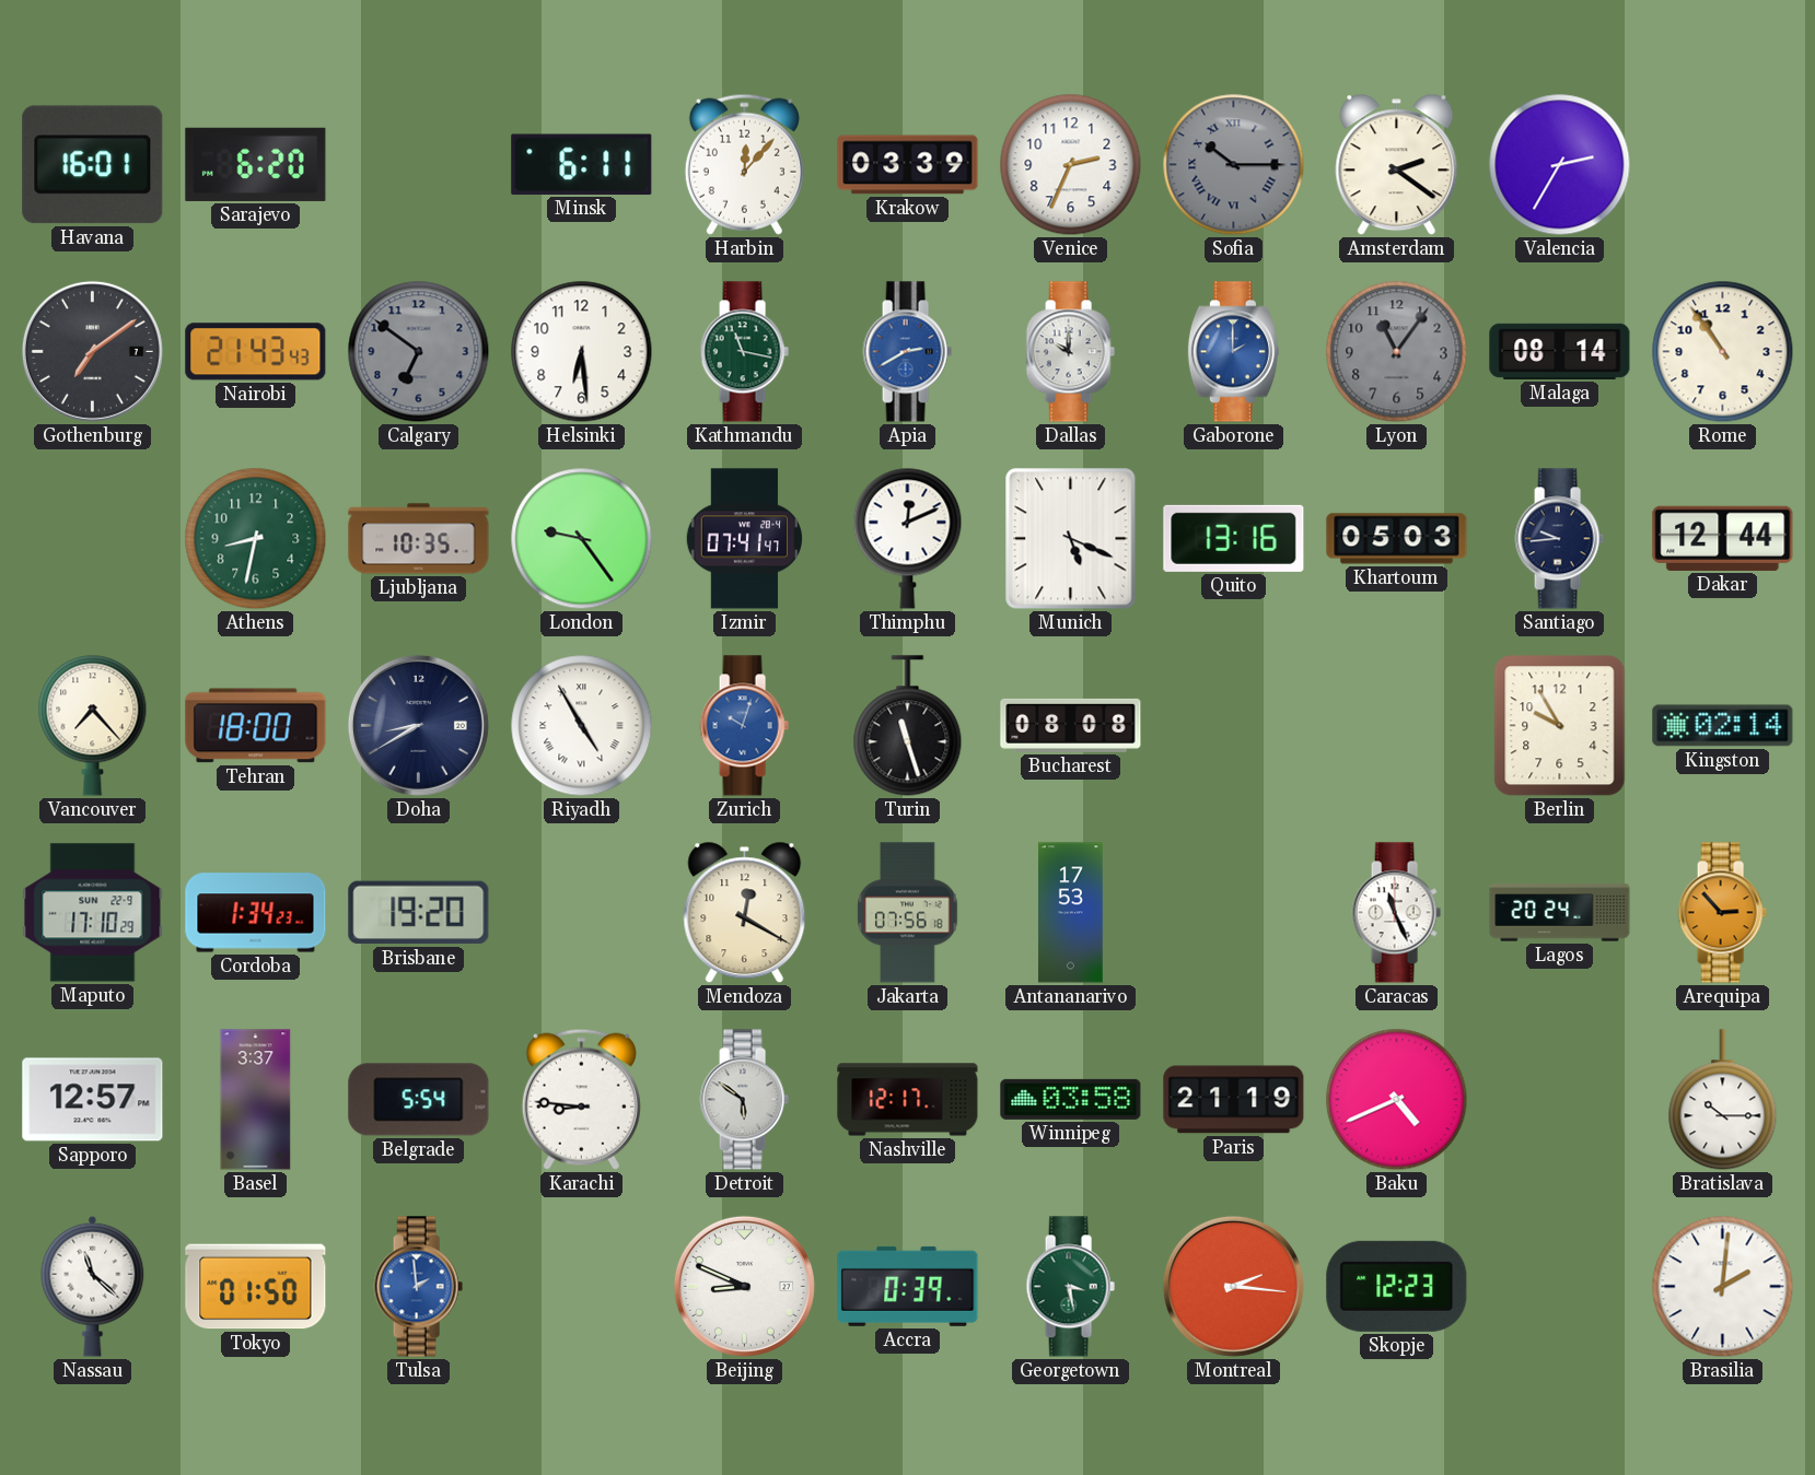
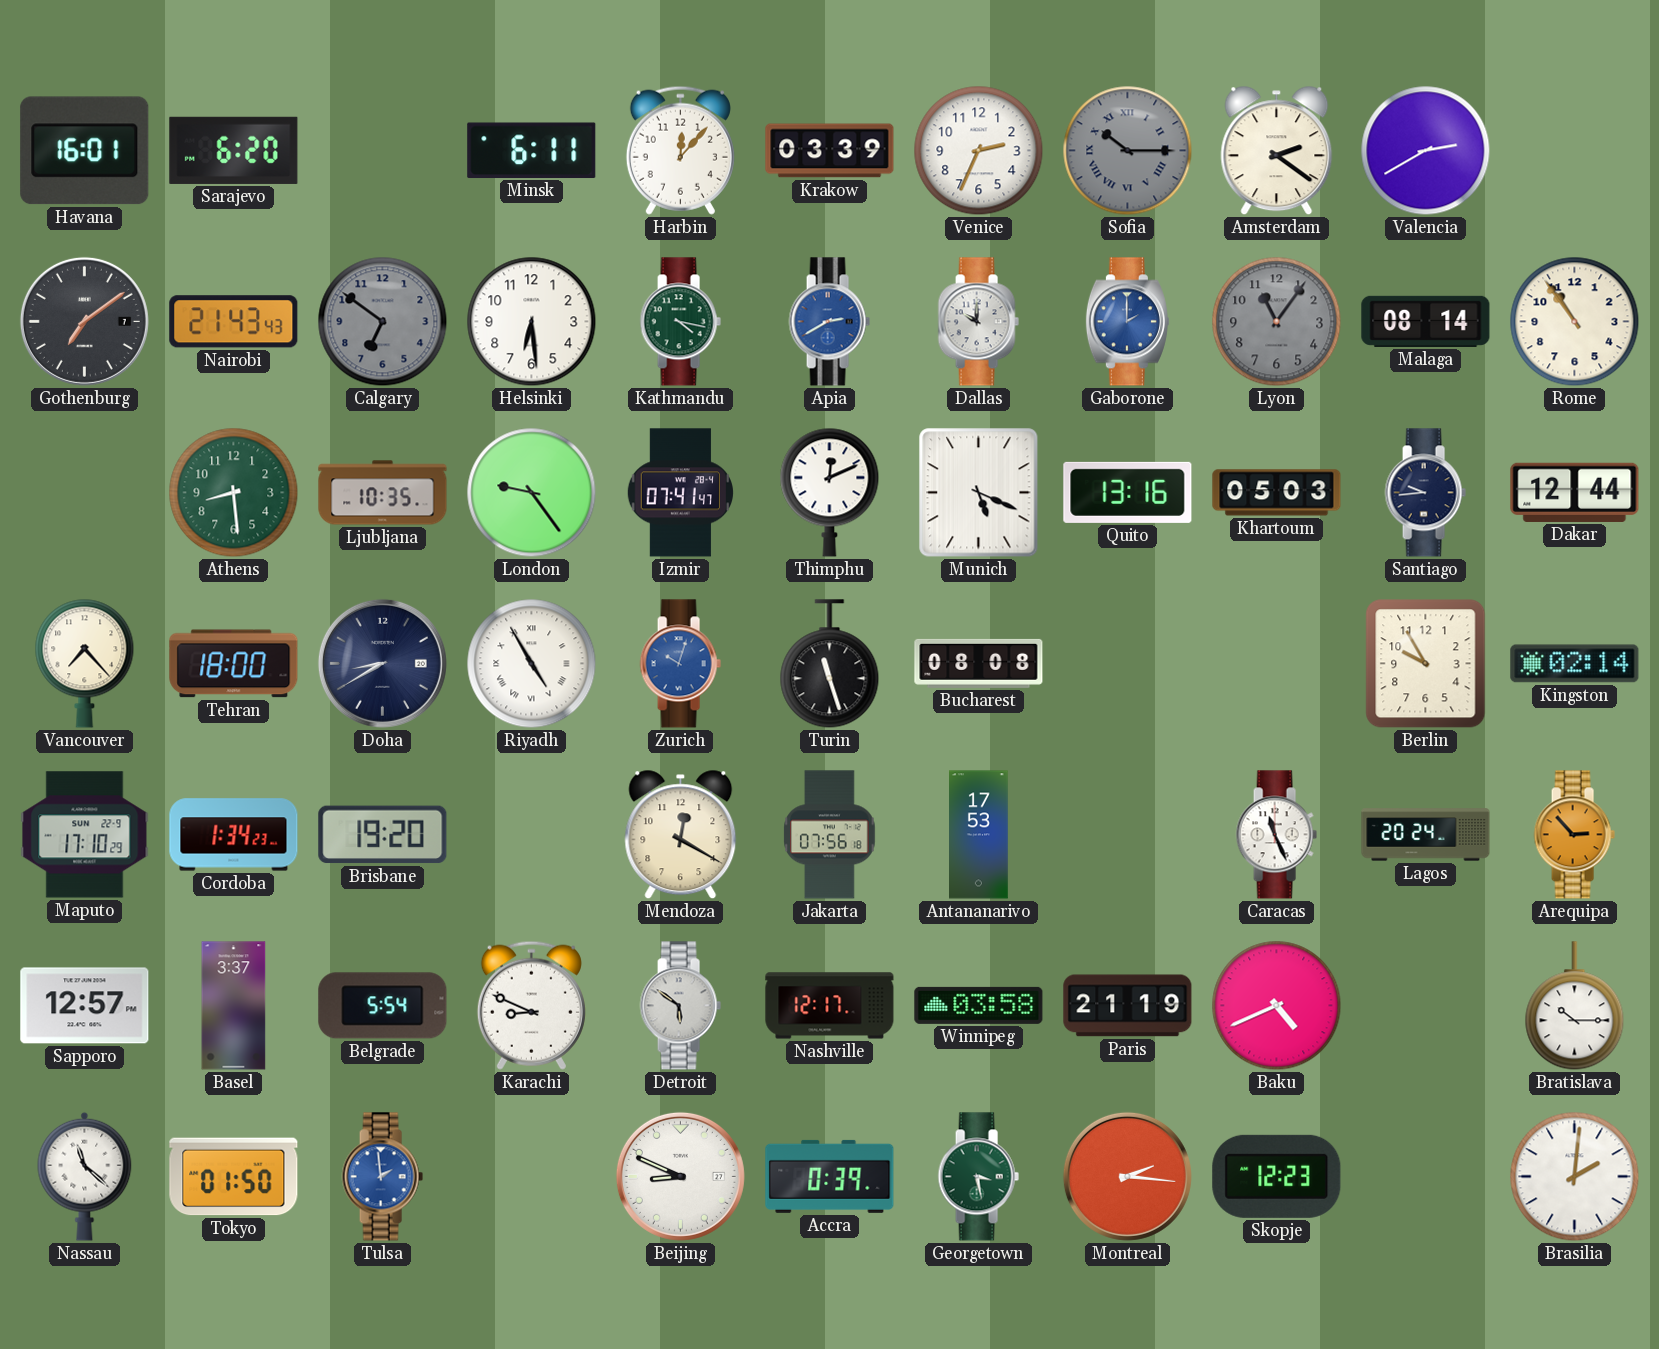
Valencia: 2:35 -> 2:40
Kathmandu: 11:17 -> 4:17
Athens: 8:32 -> 8:29
Karachi: 8:46 -> 8:49
